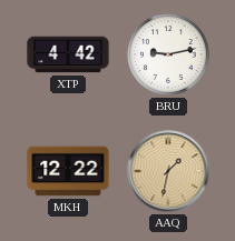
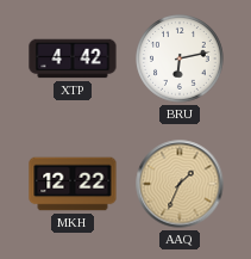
BRU: 9:13 -> 6:13
AAQ: 1:32 -> 1:34
